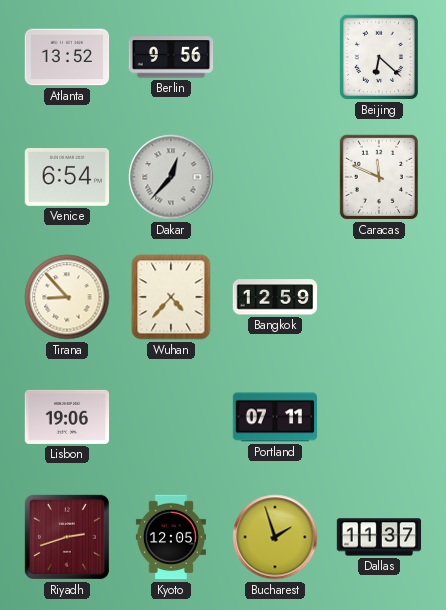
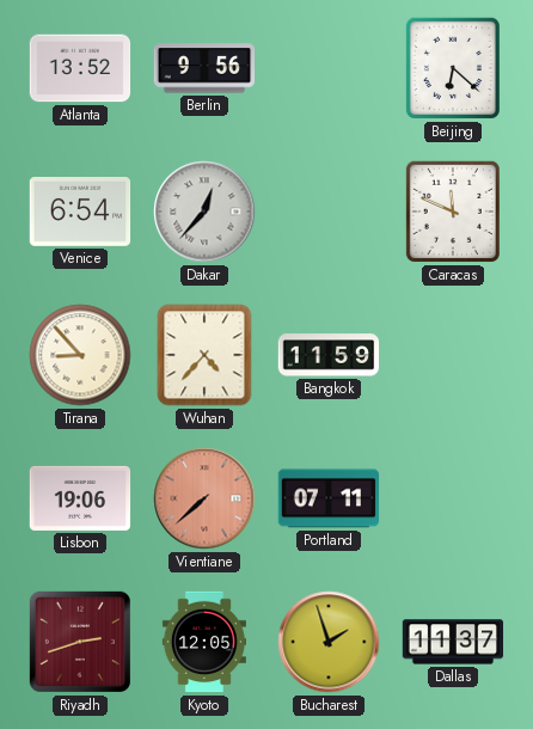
Bangkok: 12:59 -> 11:59
Vientiane: none -> 7:38
